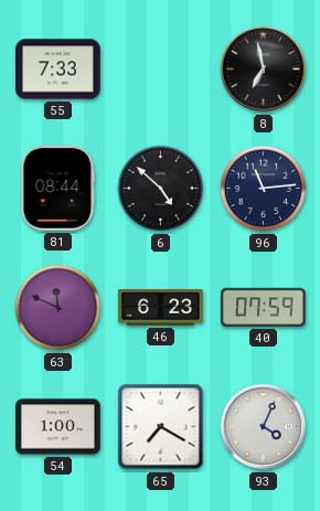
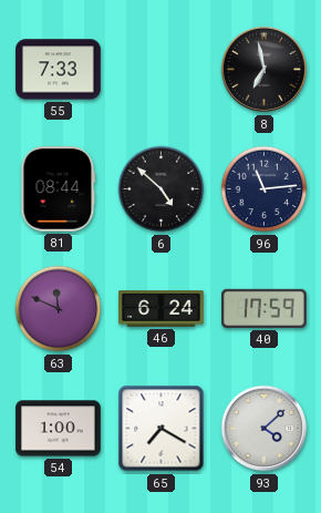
46: 6:23 -> 6:24
40: 07:59 -> 17:59
93: 4:04 -> 4:08
